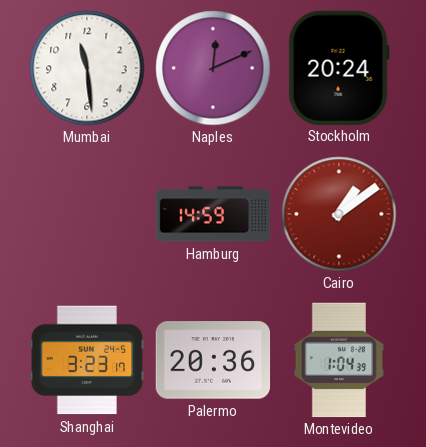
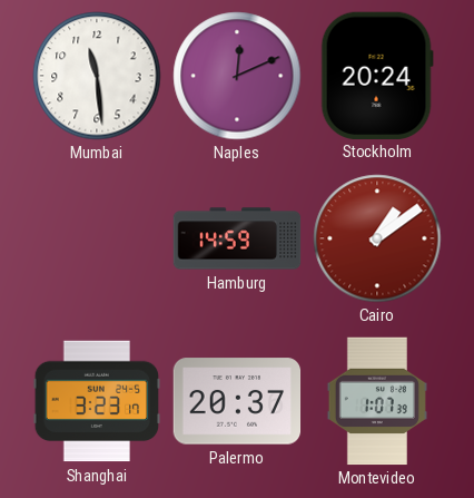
Palermo: 20:36 -> 20:37
Montevideo: 1:04 -> 1:07
